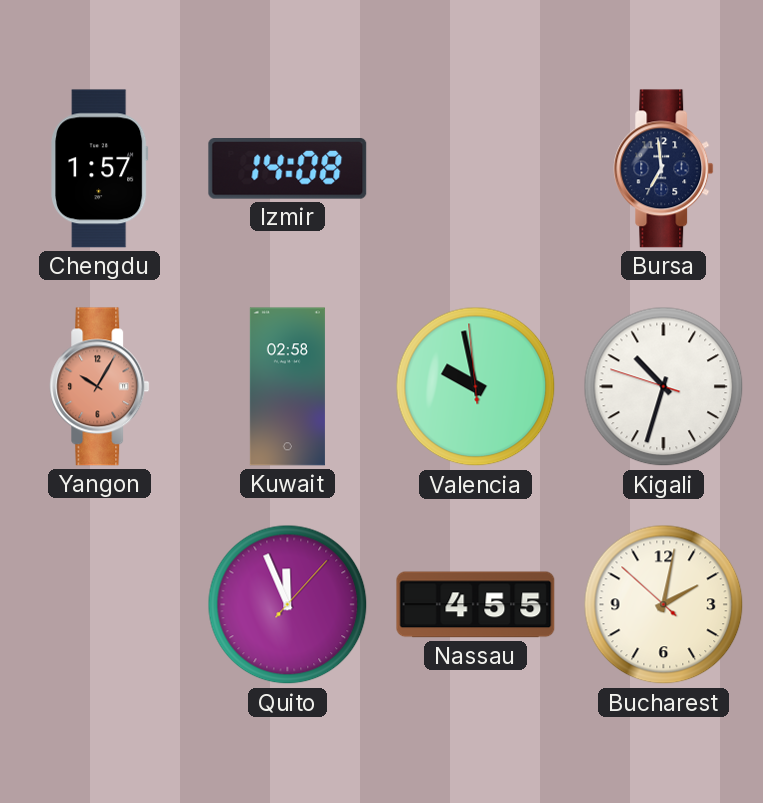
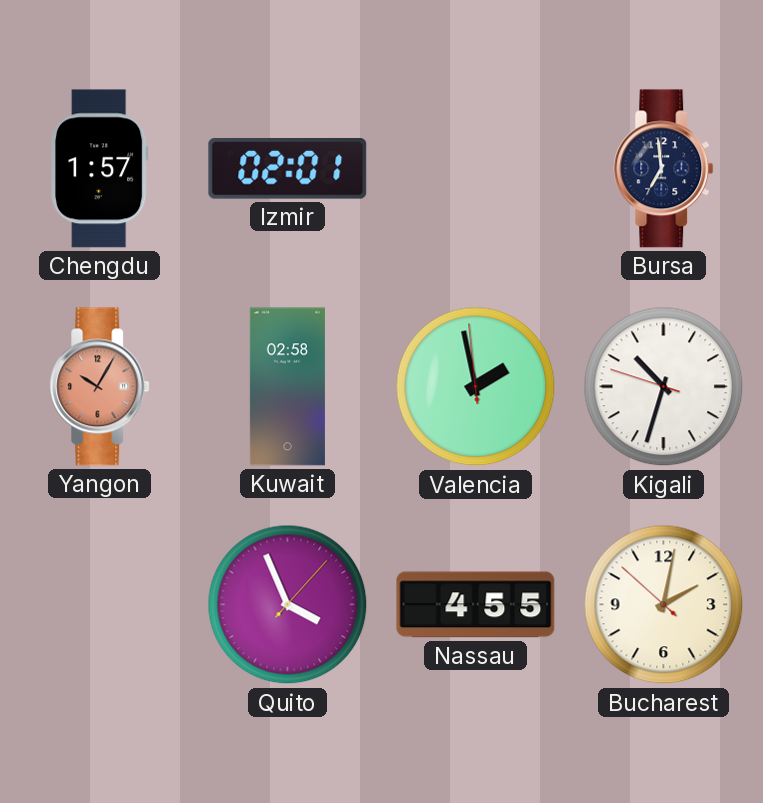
Izmir: 14:08 -> 02:01
Valencia: 9:57 -> 1:57
Quito: 11:56 -> 3:56
